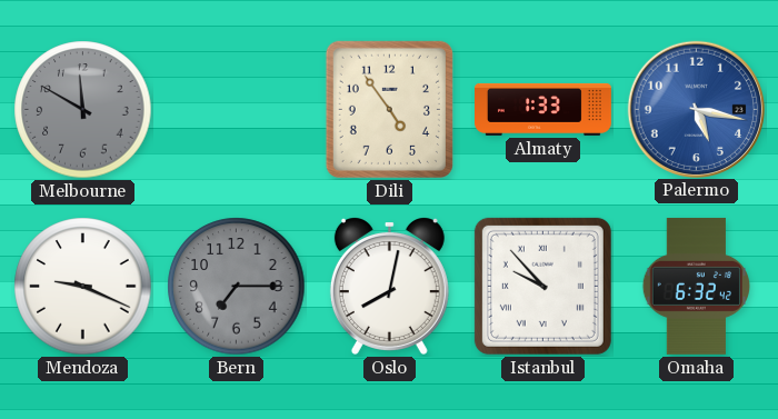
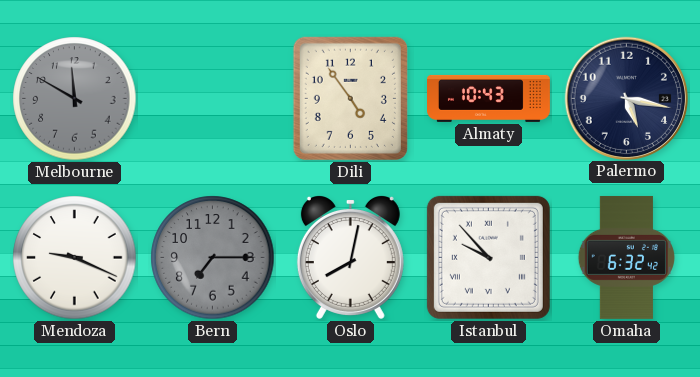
Almaty: 1:33 -> 10:43
Palermo dial: blue -> navy
